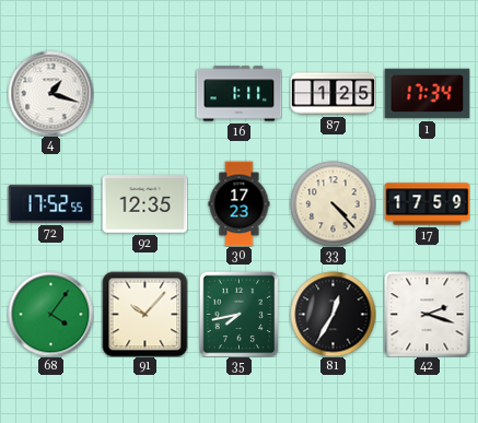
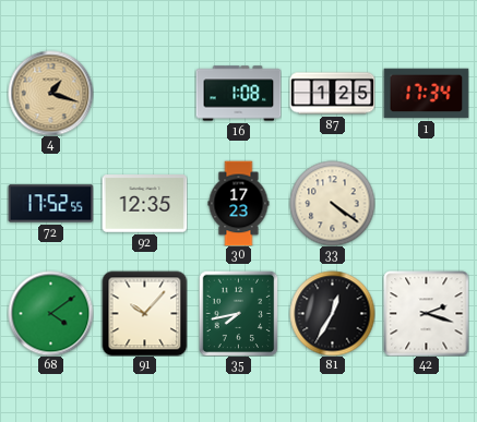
4 dial: white -> champagne
16: 1:11 -> 1:08
33: 4:23 -> 4:21
17: 17:59 -> none
68: 4:06 -> 4:09
